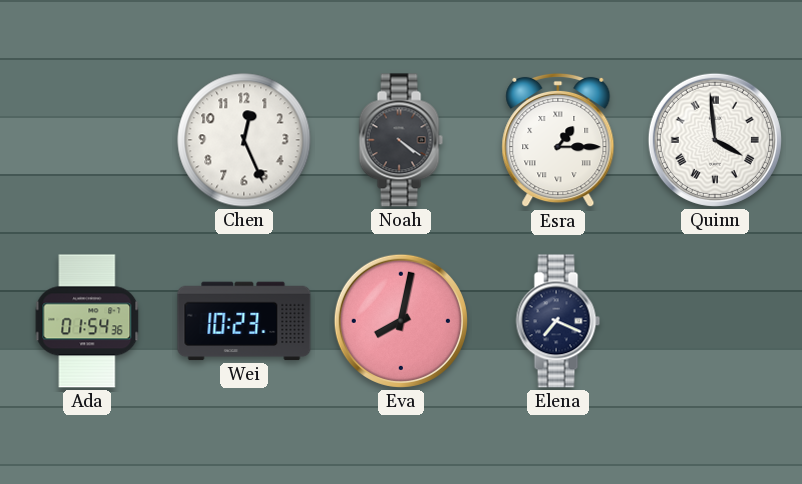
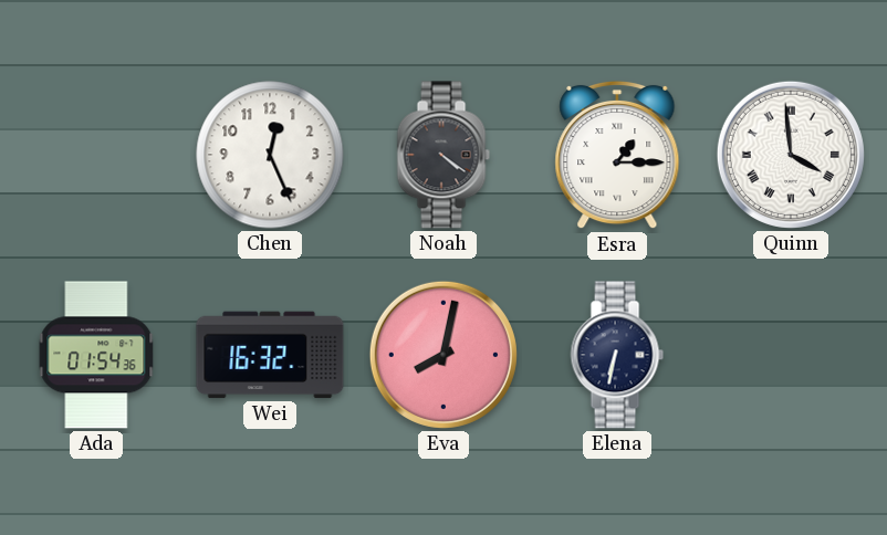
Wei: 10:23 -> 16:32
Elena: 7:19 -> 6:32
